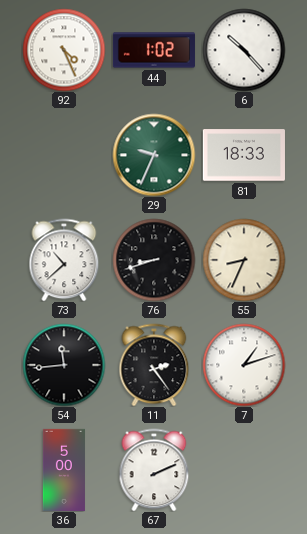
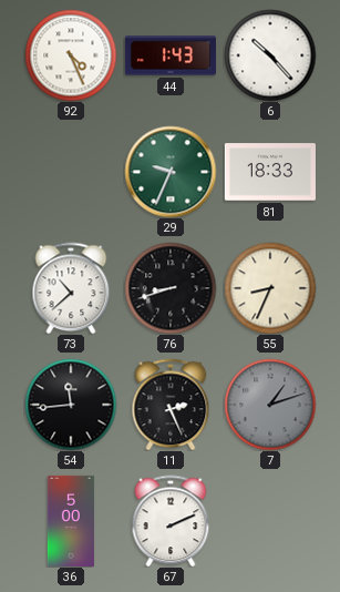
44: 1:02 -> 1:43
11: 2:24 -> 2:26
7 dial: white -> grey
